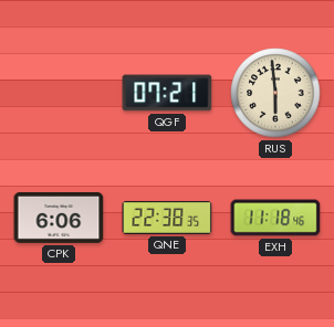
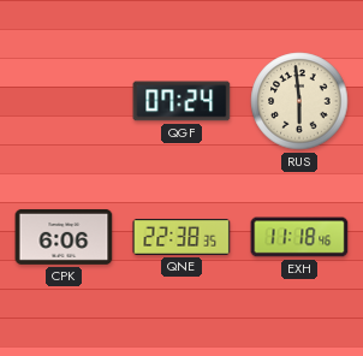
QGF: 07:21 -> 07:24
